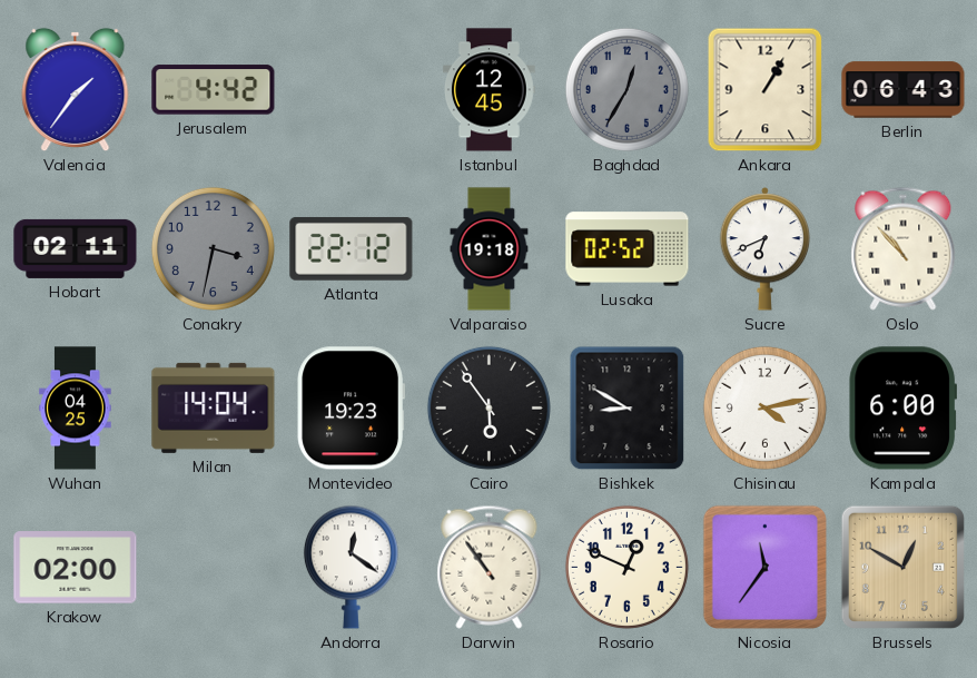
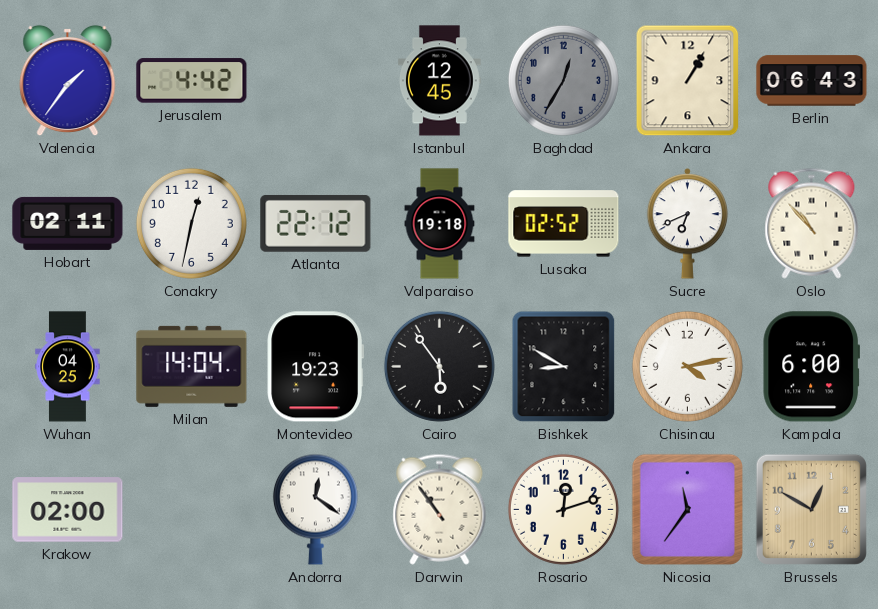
Conakry: 3:32 -> 12:32
Conakry dial: grey -> white
Rosario: 12:49 -> 12:12
